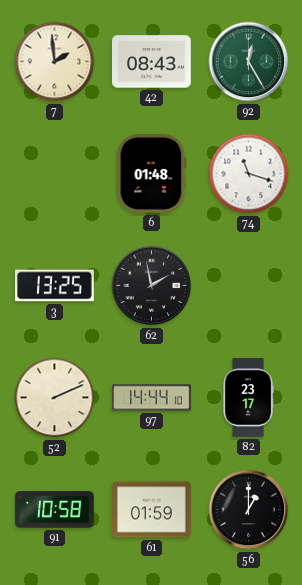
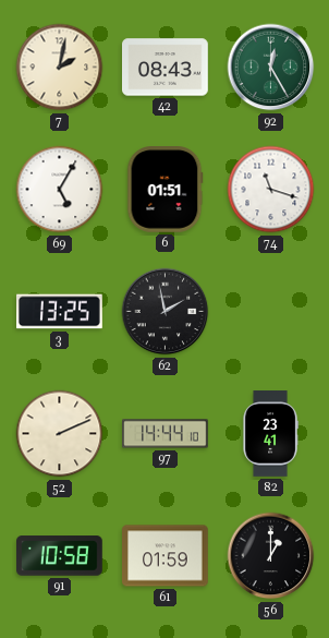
7: 1:59 -> 2:02
69: none -> 5:05
6: 01:48 -> 01:51
82: 23:17 -> 23:41
